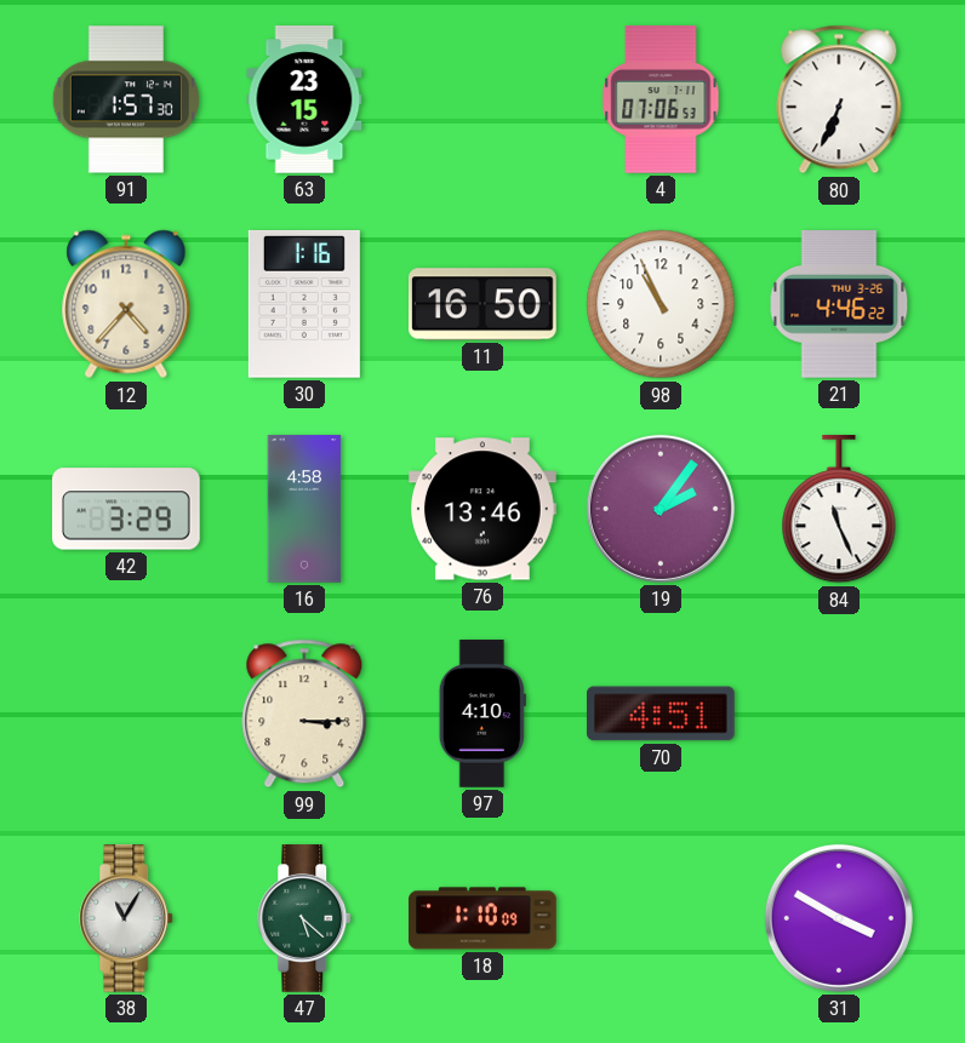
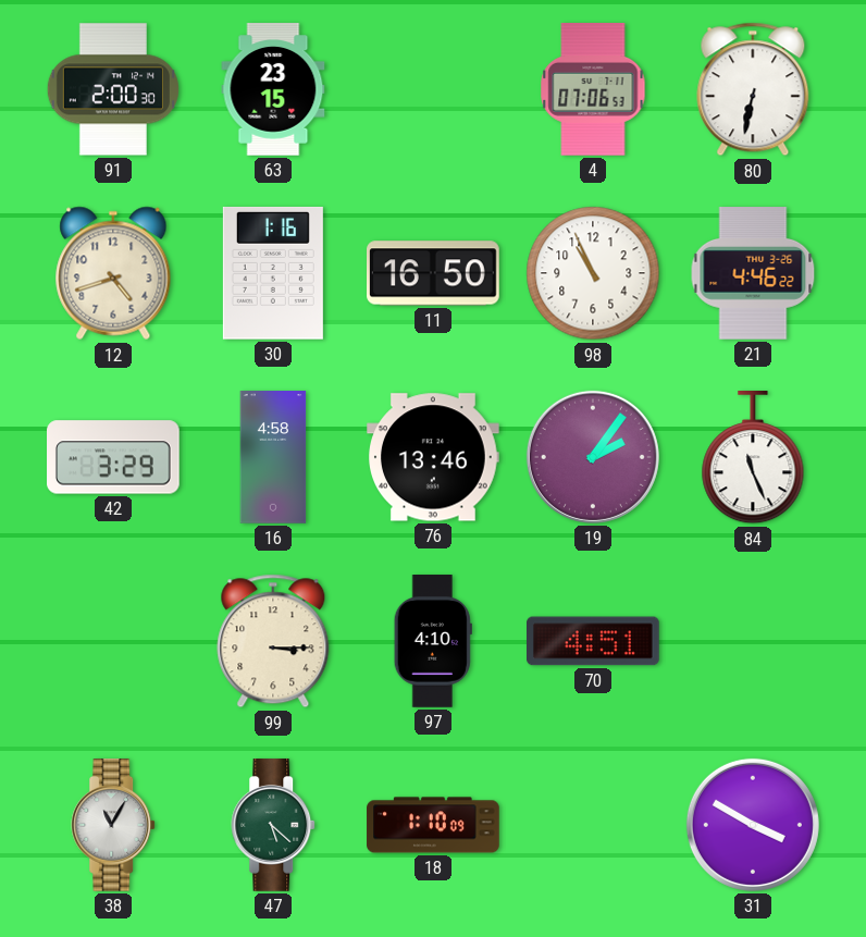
91: 1:57 -> 2:00
80: 6:34 -> 6:32
12: 4:37 -> 4:42
